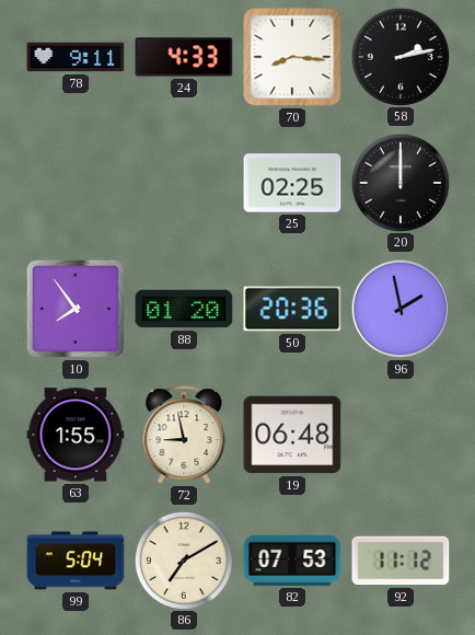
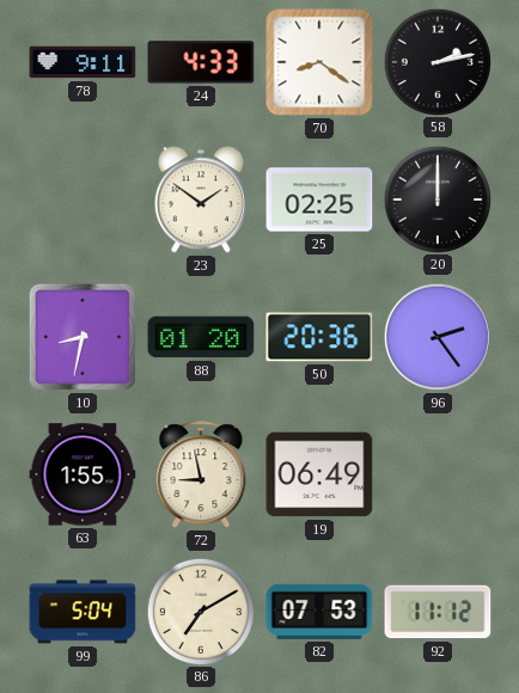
70: 8:16 -> 8:21
23: none -> 1:51
10: 7:54 -> 8:32
96: 1:58 -> 2:24
19: 06:48 -> 06:49
